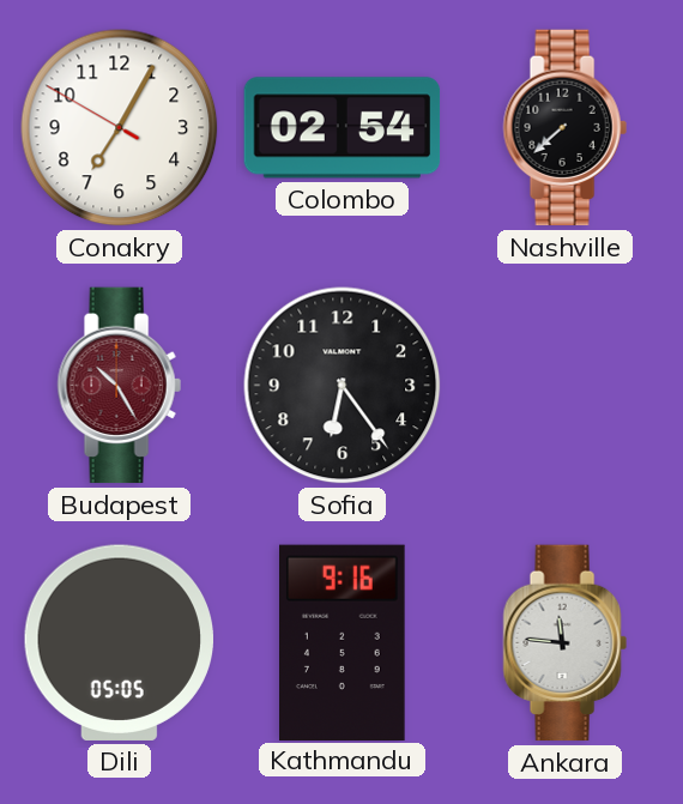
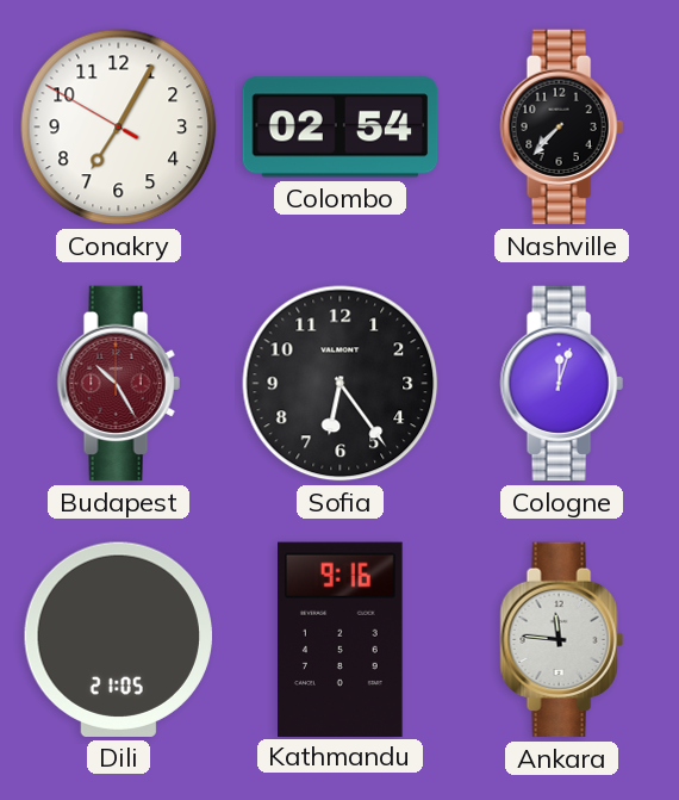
Nashville: 7:38 -> 7:37
Cologne: none -> 12:03
Dili: 05:05 -> 21:05
